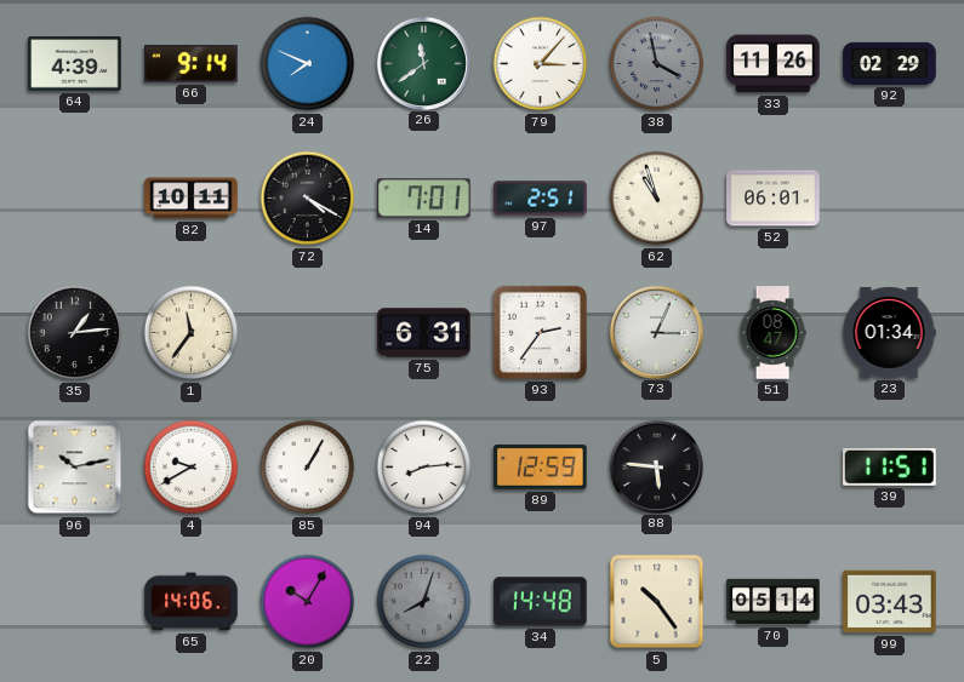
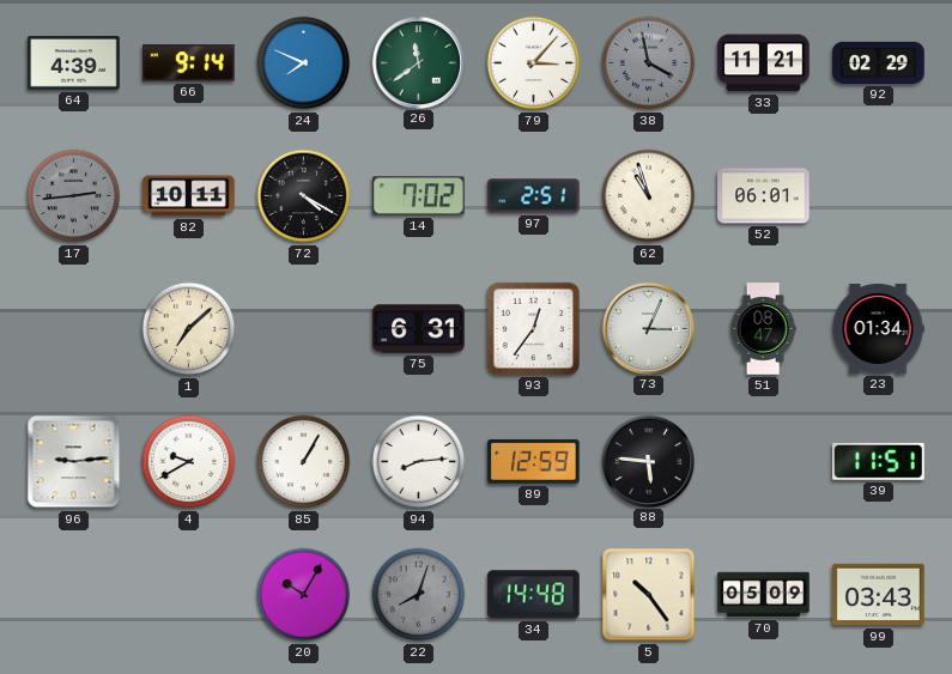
33: 11:26 -> 11:21
17: none -> 2:44
14: 7:01 -> 7:02
35: 1:14 -> none
1: 11:36 -> 7:08
93: 2:36 -> 12:36
96: 10:13 -> 9:14
65: 14:06 -> none
70: 05:14 -> 05:09
